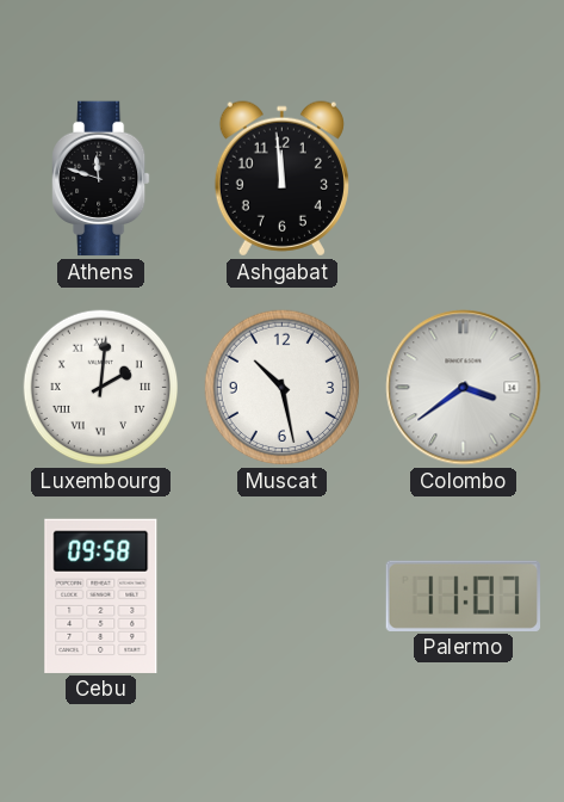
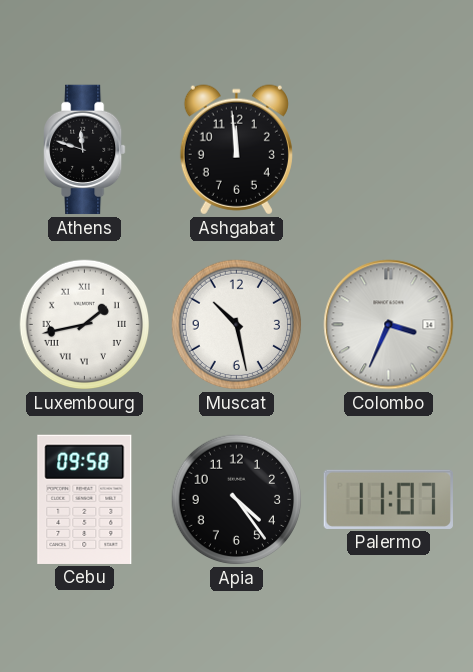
Luxembourg: 2:01 -> 1:43
Colombo: 3:39 -> 3:34
Apia: none -> 4:24
